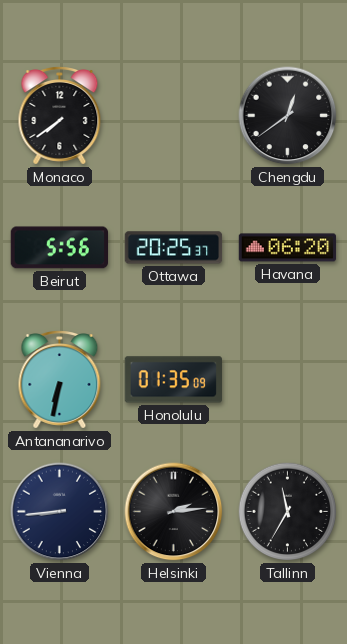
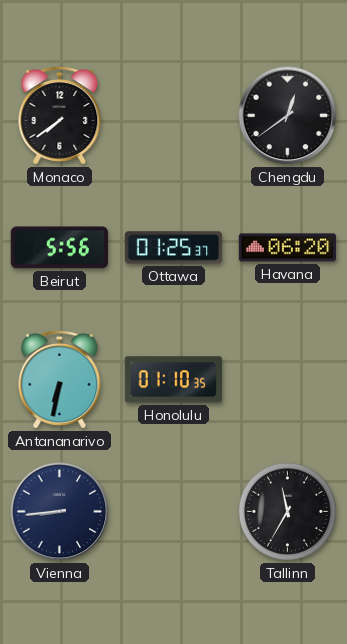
Ottawa: 20:25 -> 01:25
Honolulu: 01:35 -> 01:10
Helsinki: 2:14 -> none
